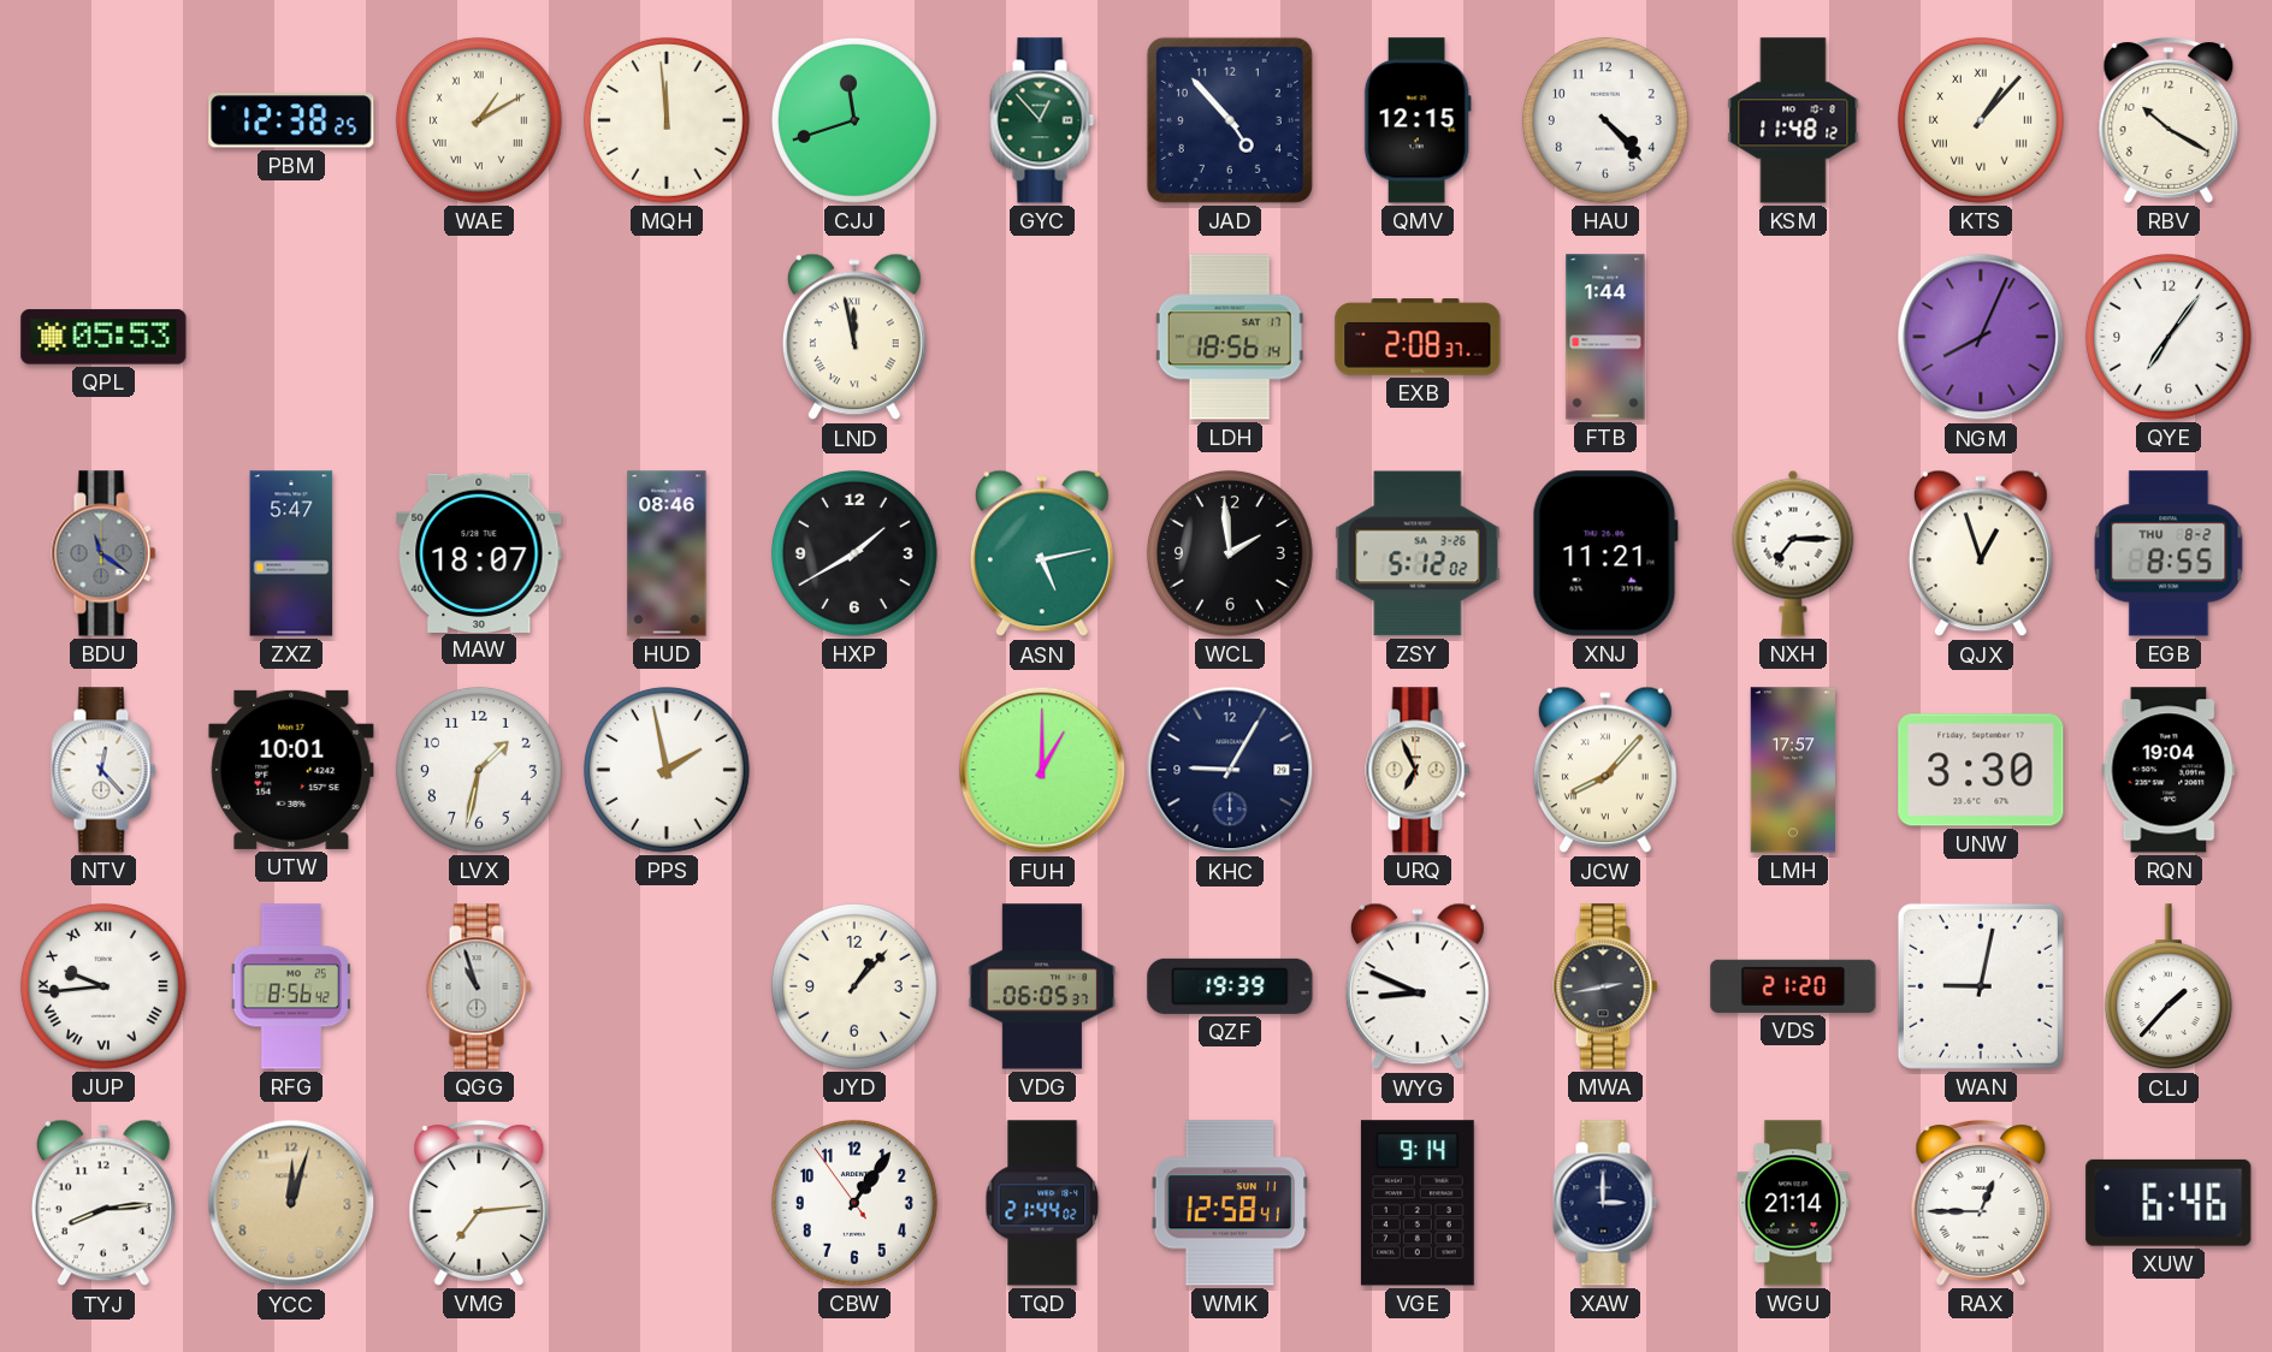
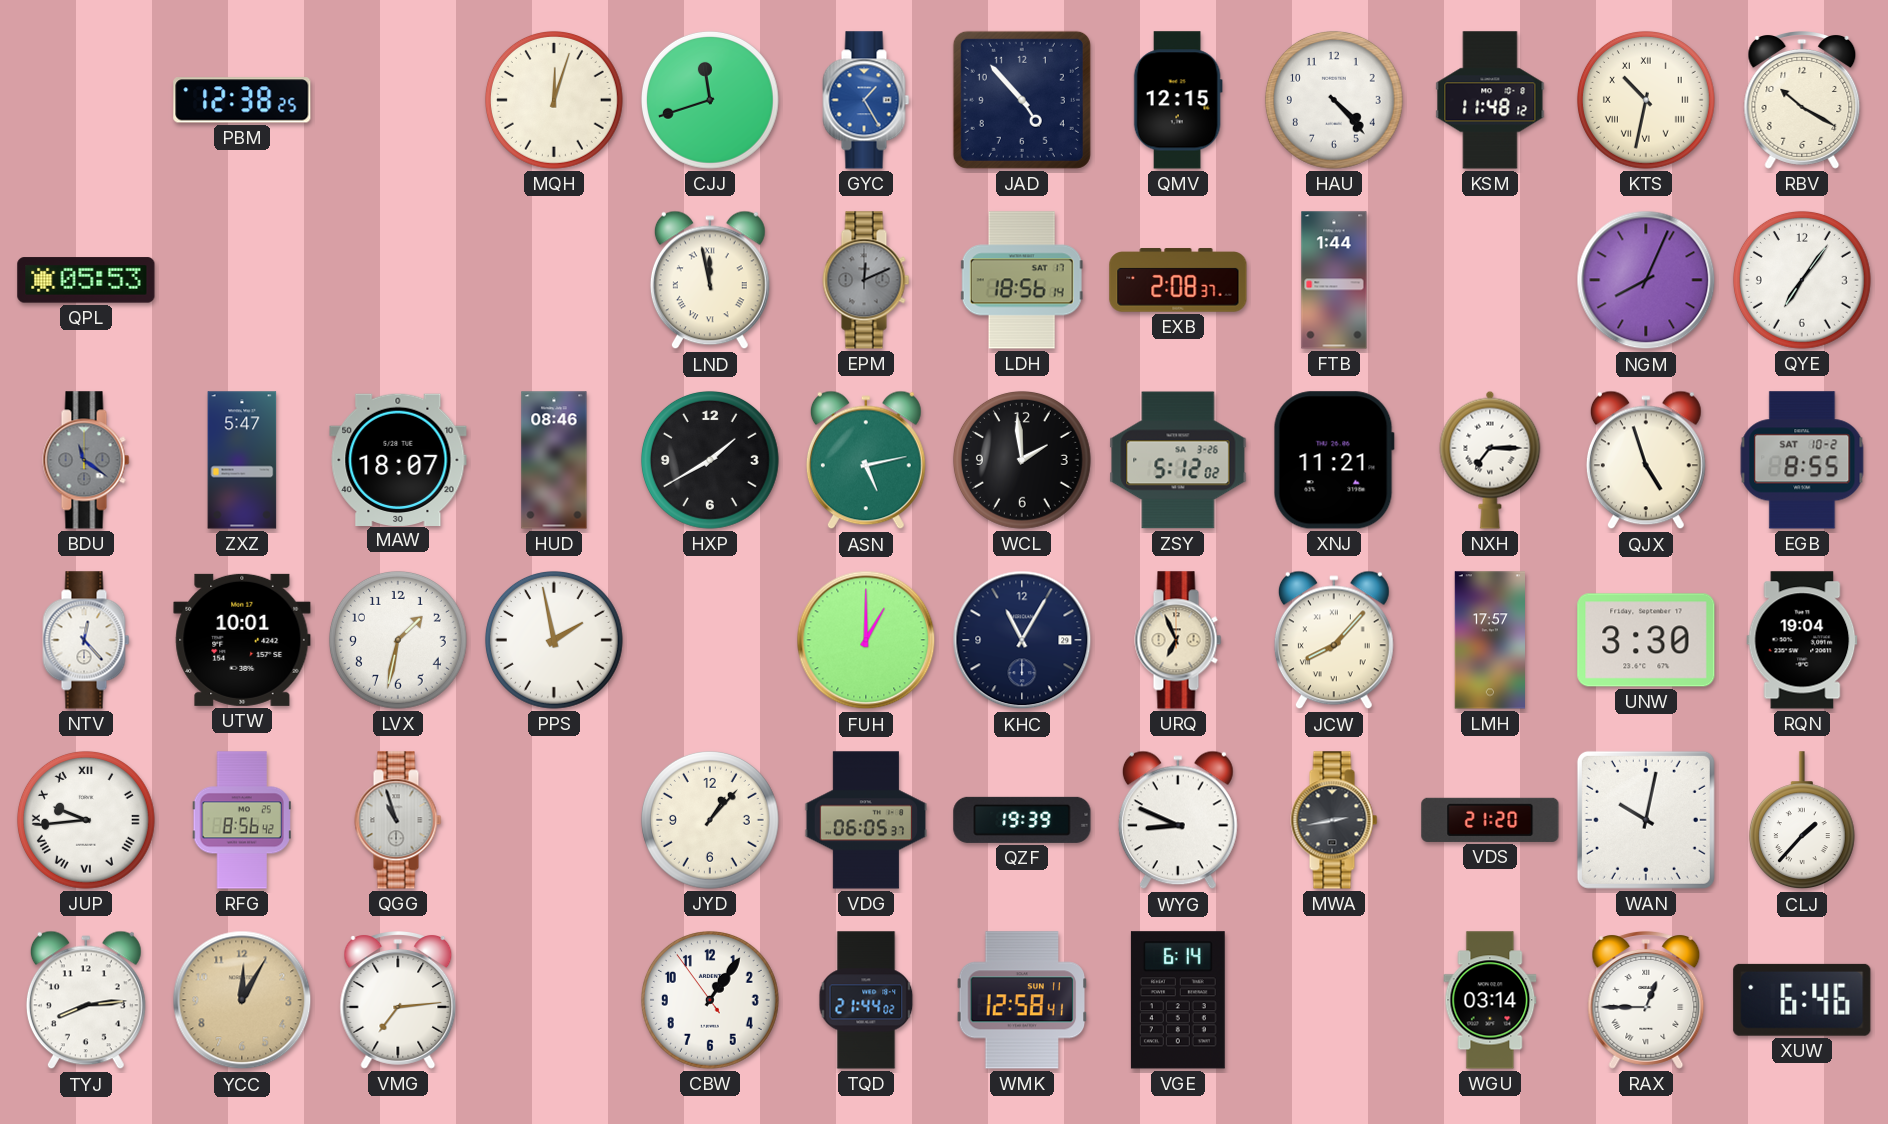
WAE: 1:10 -> none
MQH: 11:59 -> 12:03
GYC: 12:53 -> 1:25
GYC dial: green -> blue
KTS: 1:07 -> 10:32
EPM: none -> 12:11
QJX: 12:57 -> 4:57
EGB date: THU 8-2 -> SAT 10-2
KHC: 9:05 -> 11:05
WAN: 9:02 -> 10:02
YCC: 12:03 -> 12:05
VGE: 9:14 -> 6:14
XAW: 3:00 -> none
WGU: 21:14 -> 03:14
